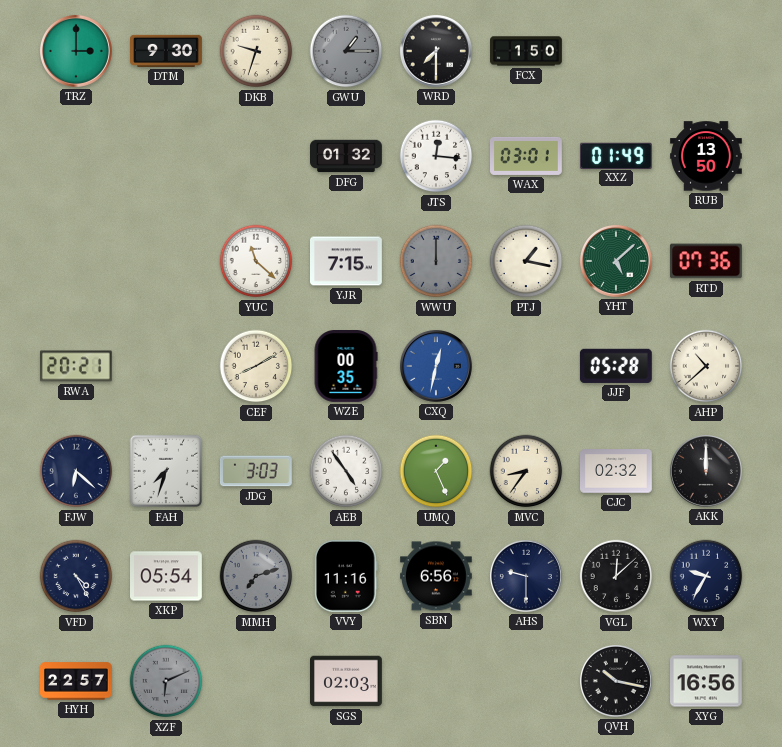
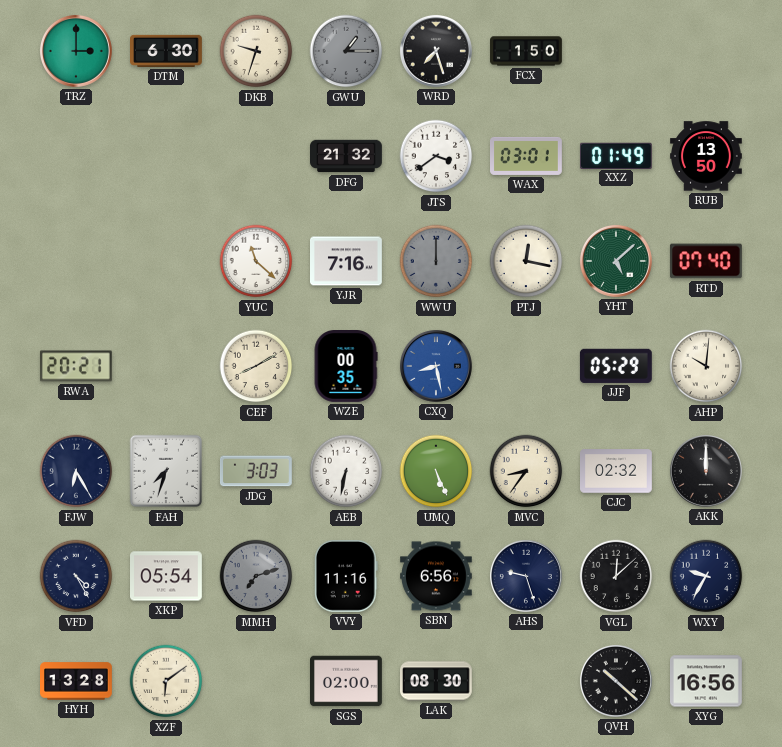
DTM: 9:30 -> 6:30
WRD: 7:30 -> 7:27
DFG: 01:32 -> 21:32
JTS: 12:16 -> 3:39
YJR: 7:15 -> 7:16
PTJ: 1:17 -> 12:17
RTD: 07:36 -> 07:40
CXQ: 12:32 -> 8:28
JJF: 05:28 -> 05:29
AHP: 10:38 -> 10:01
FJW: 6:22 -> 6:25
AEB: 4:54 -> 6:32
UMQ: 1:26 -> 5:26
AHS: 9:30 -> 9:27
HYH: 22:57 -> 13:28
XZF: 6:11 -> 6:09
XZF dial: grey -> cream
SGS: 02:03 -> 02:00
LAK: none -> 08:30
QVH: 10:17 -> 10:22
